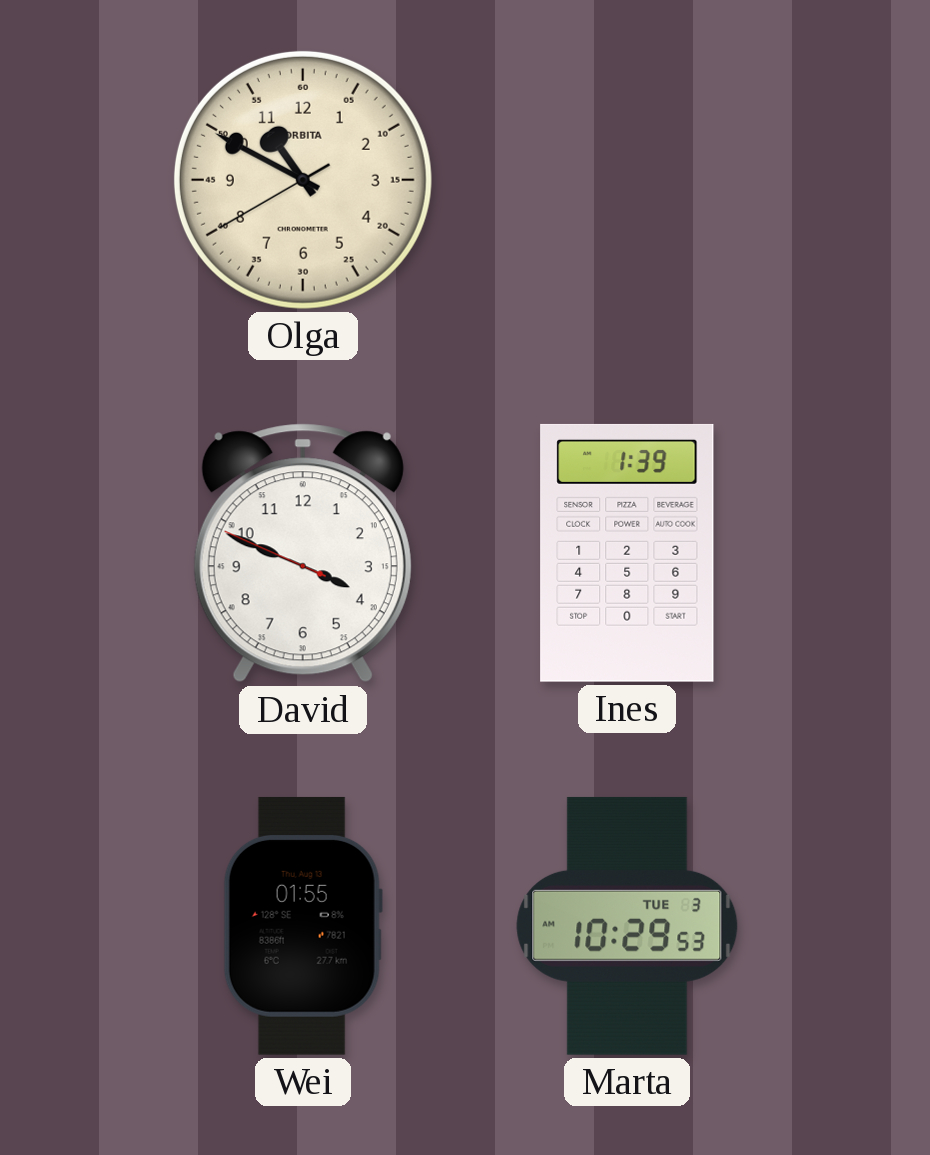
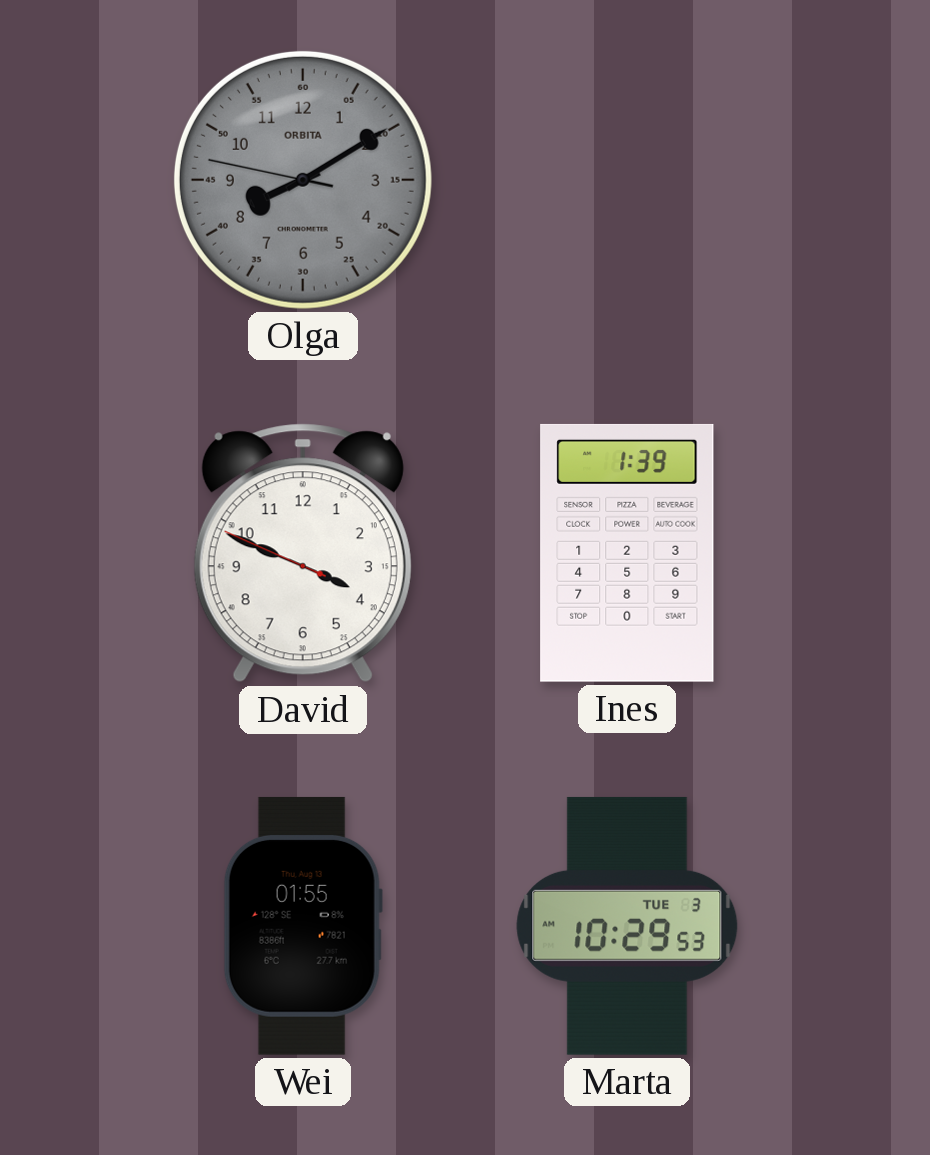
Olga: 10:49 -> 8:09
Olga dial: cream -> grey
